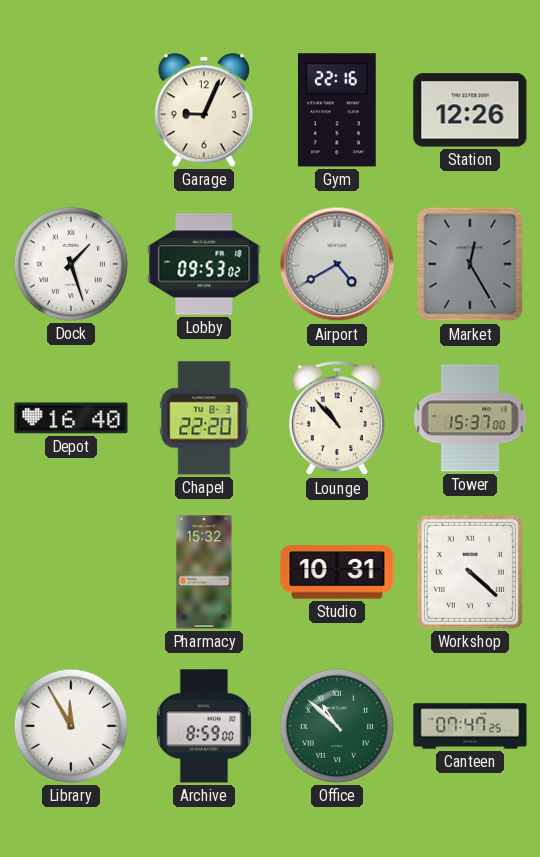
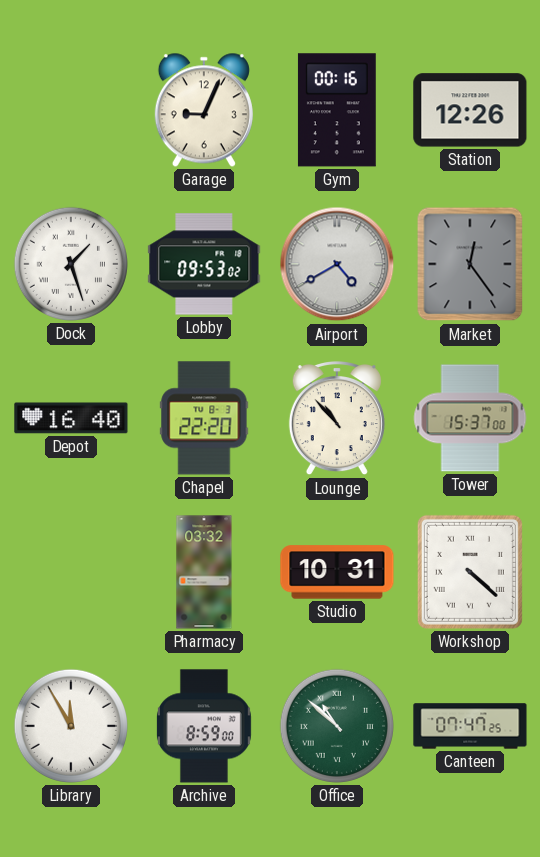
Gym: 22:16 -> 00:16
Market: 12:25 -> 12:24
Pharmacy: 15:32 -> 03:32
